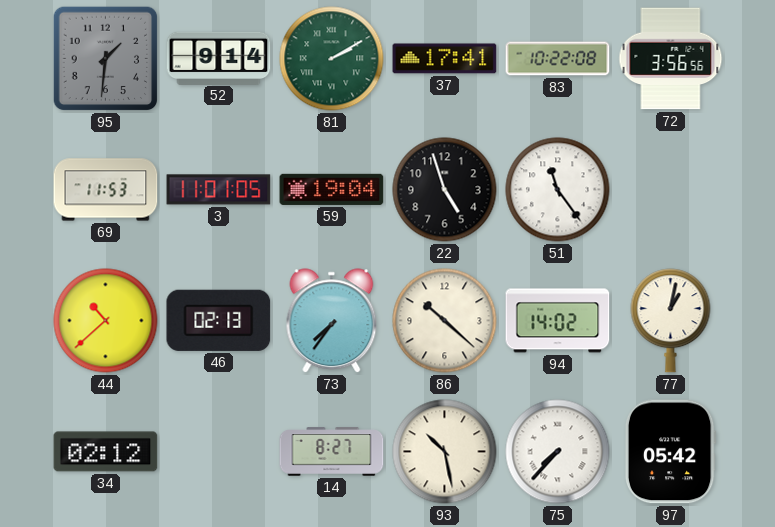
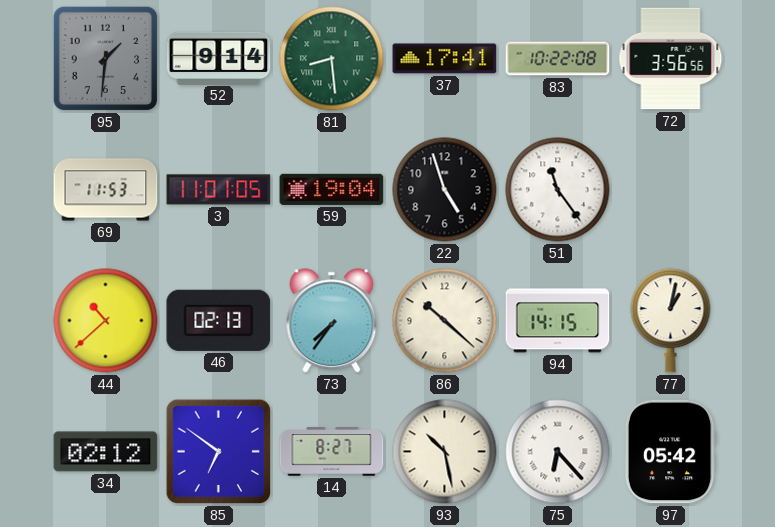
81: 2:10 -> 8:29
94: 14:02 -> 14:15
85: none -> 6:51
75: 7:37 -> 6:23
